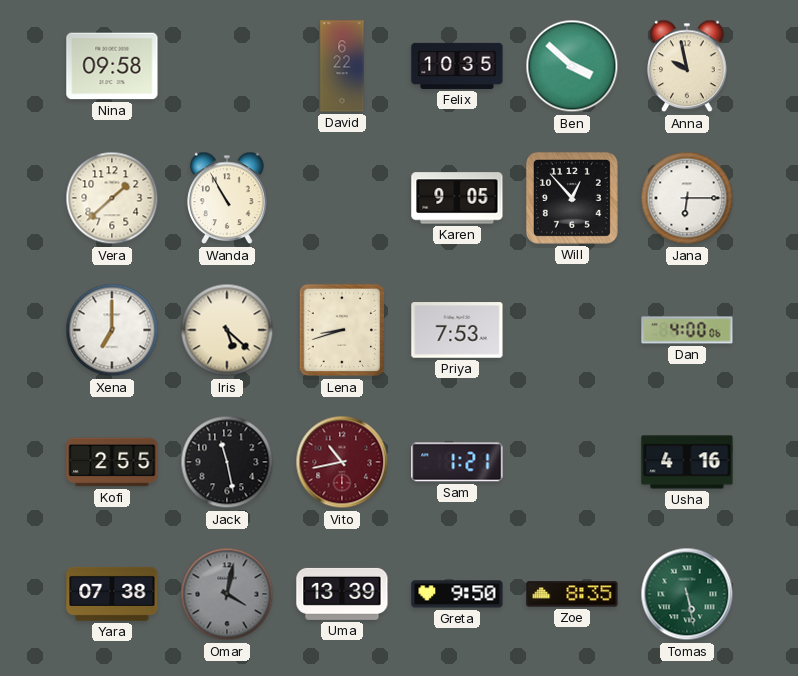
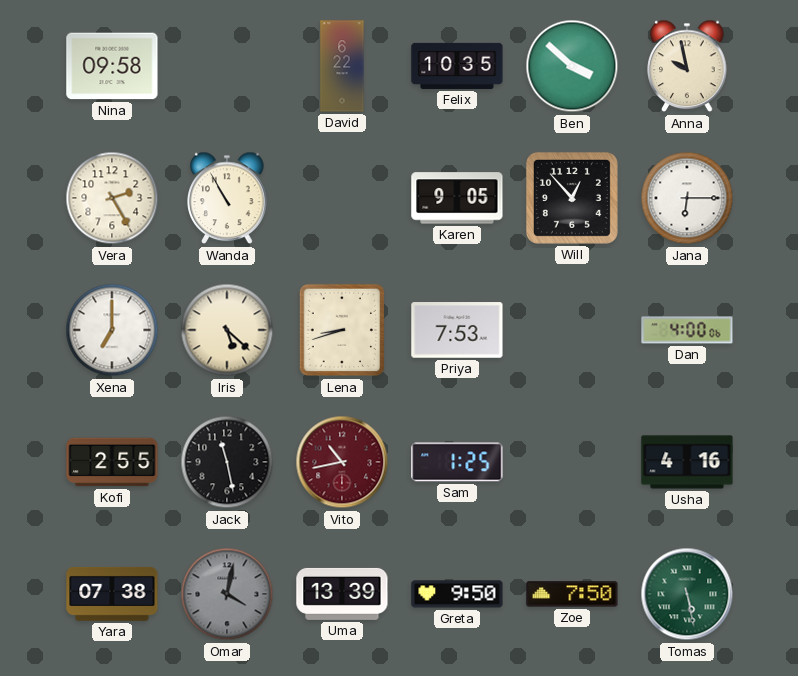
Vera: 1:38 -> 2:25
Sam: 1:21 -> 1:25
Zoe: 8:35 -> 7:50
